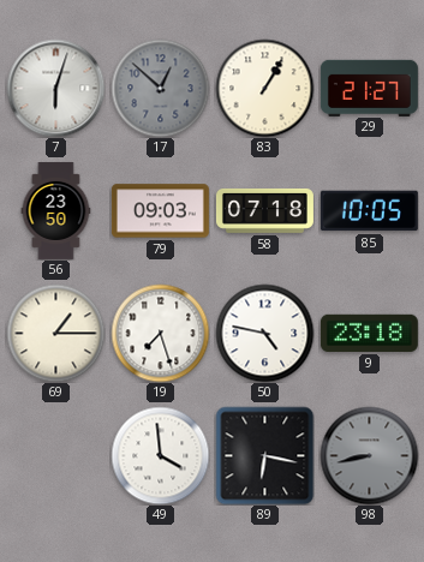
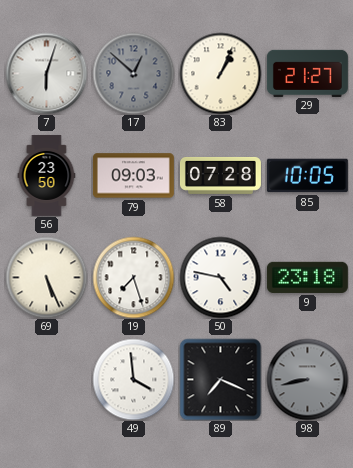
83: 1:05 -> 1:04
58: 07:18 -> 07:28
69: 1:15 -> 5:26
89: 6:17 -> 7:19
